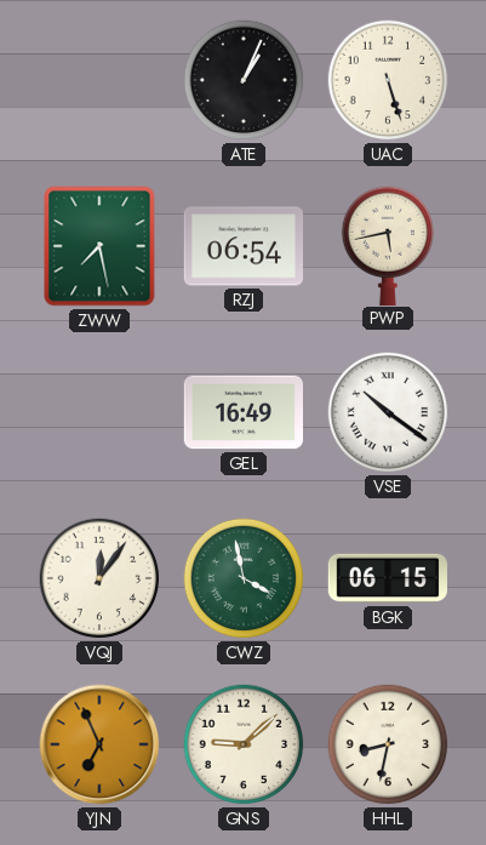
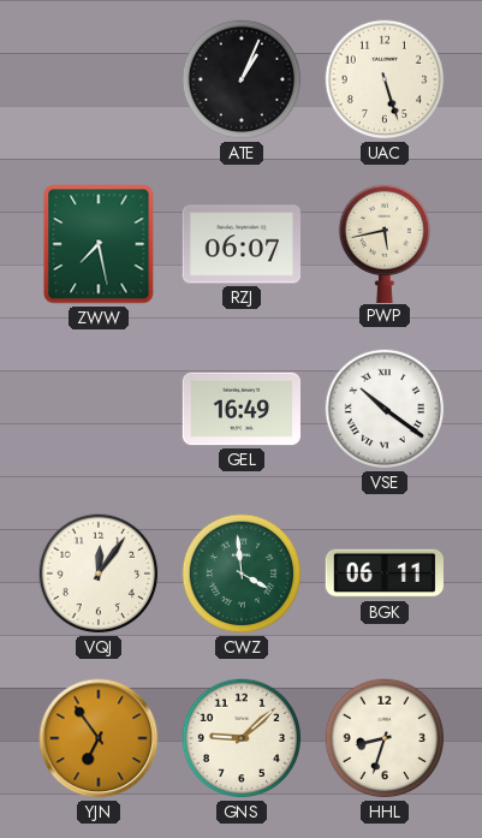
RZJ: 06:54 -> 06:07
CWZ: 3:58 -> 3:59
BGK: 06:15 -> 06:11
YJN: 6:56 -> 6:54
HHL: 8:32 -> 8:33
